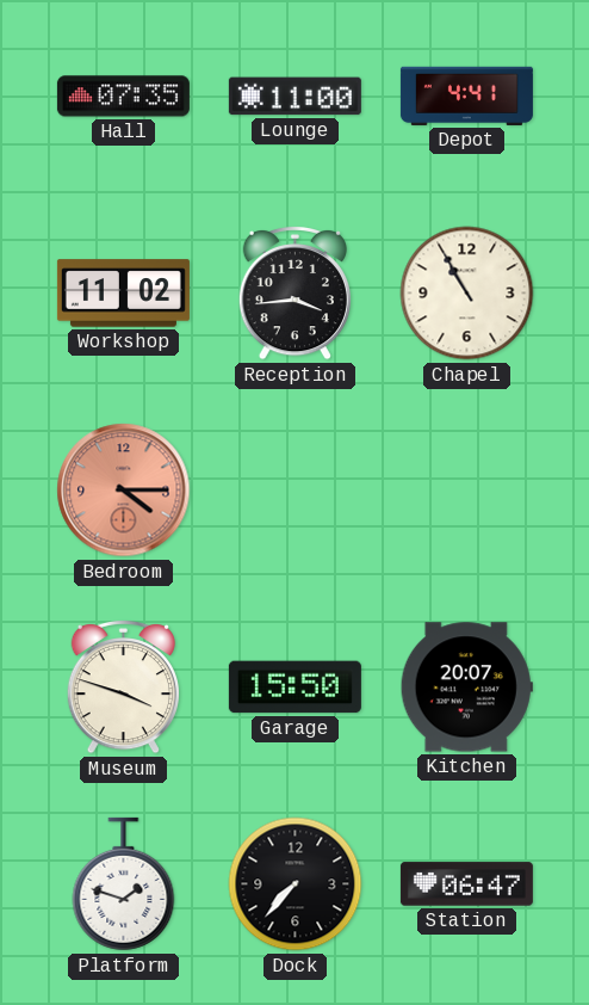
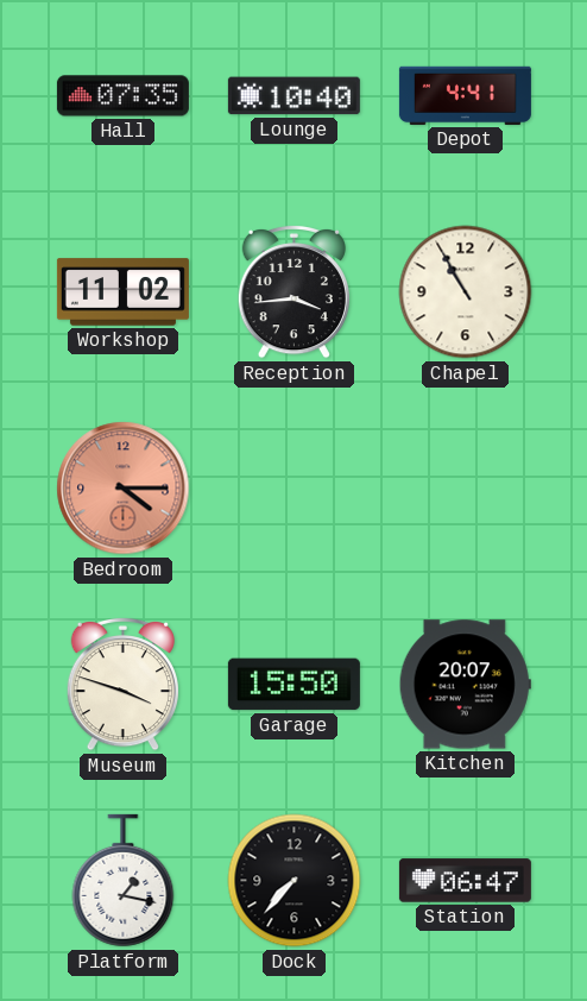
Lounge: 11:00 -> 10:40
Platform: 1:48 -> 1:17
